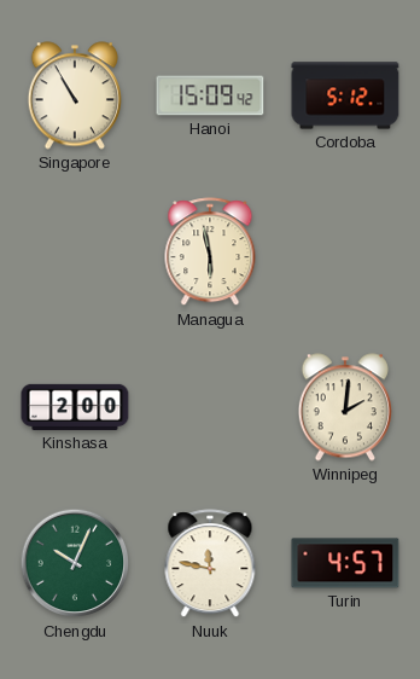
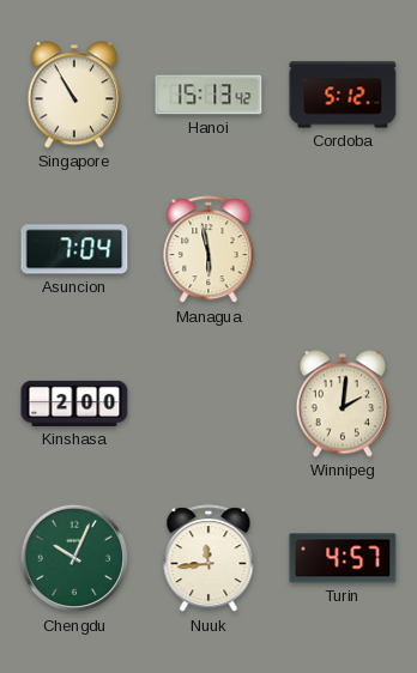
Hanoi: 15:09 -> 15:13
Asuncion: none -> 7:04
Nuuk: 11:47 -> 11:44
